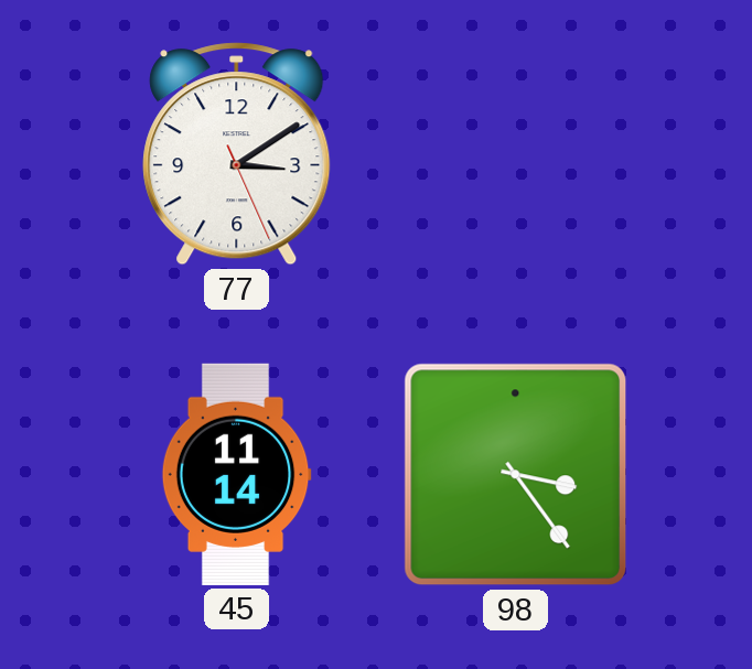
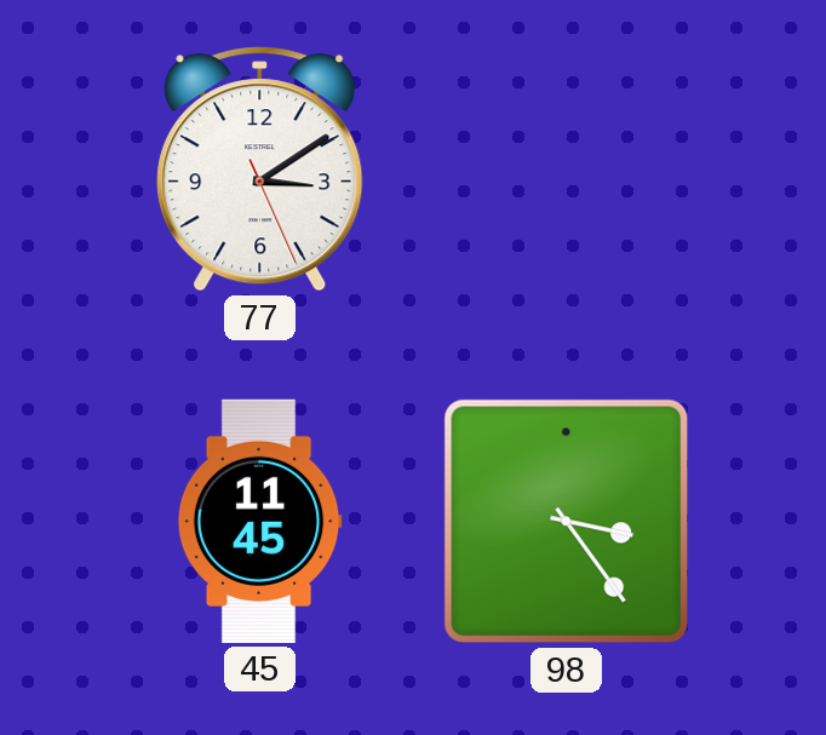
45: 11:14 -> 11:45
